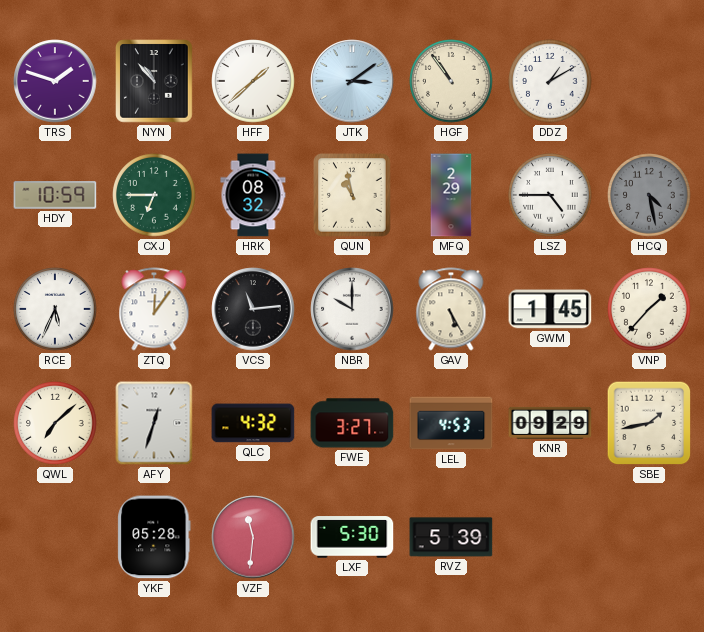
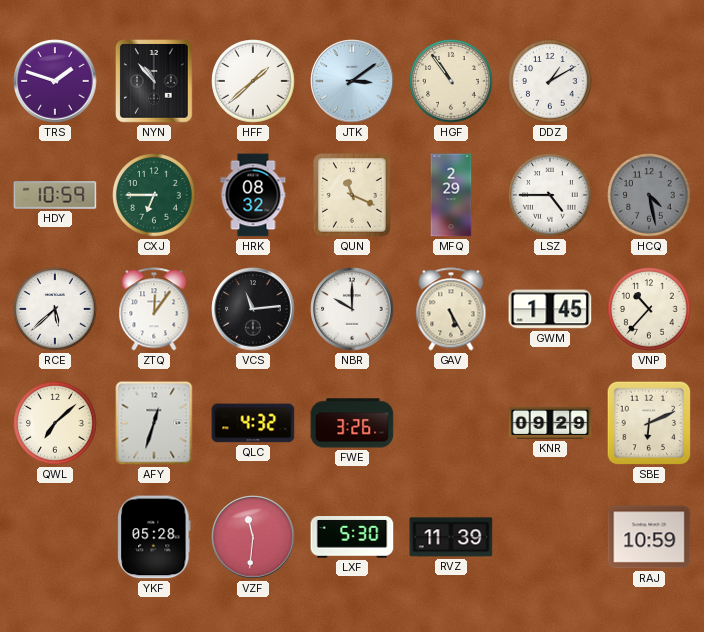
QUN: 10:58 -> 11:19
RCE: 5:34 -> 5:38
VNP: 1:37 -> 10:37
FWE: 3:27 -> 3:26
LEL: 4:53 -> none
SBE: 1:43 -> 6:11
RVZ: 5:39 -> 11:39
RAJ: none -> 10:59
